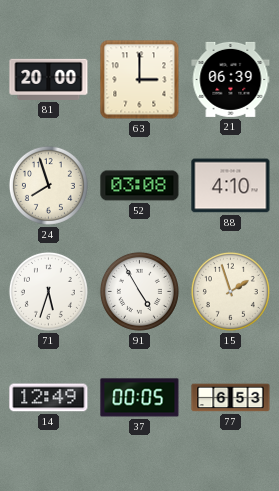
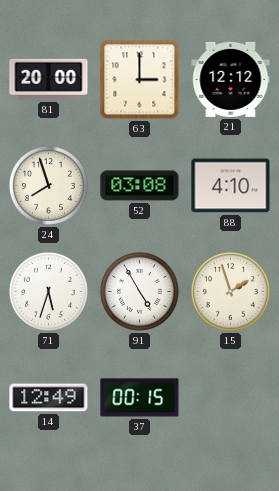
21: 06:39 -> 12:12
37: 00:05 -> 00:15
77: 6:53 -> none
